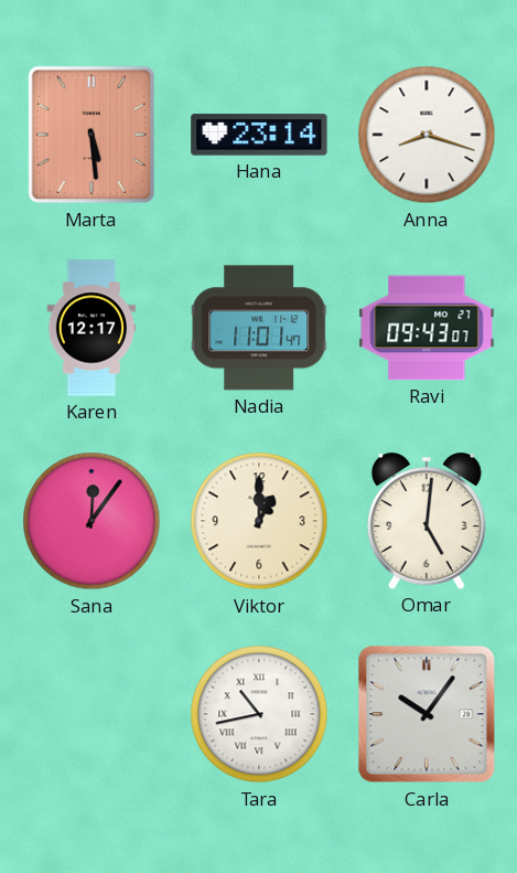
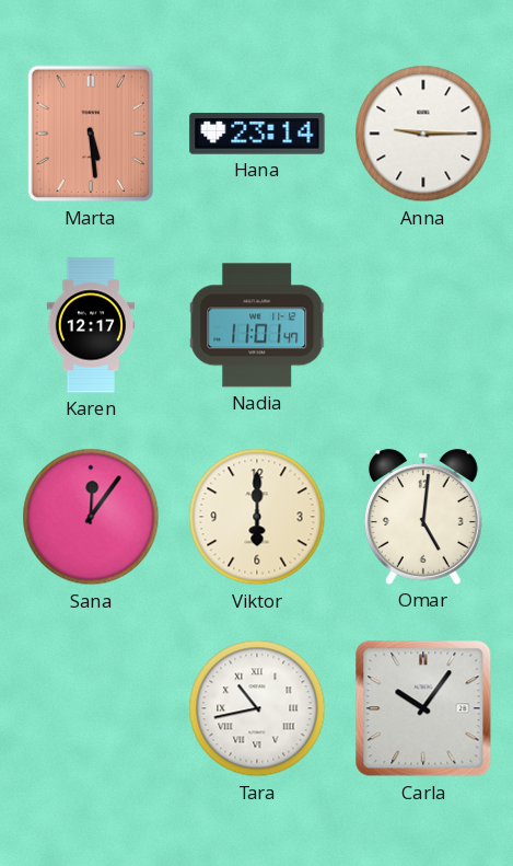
Anna: 8:18 -> 9:15
Ravi: 09:43 -> none
Viktor: 1:00 -> 6:00
